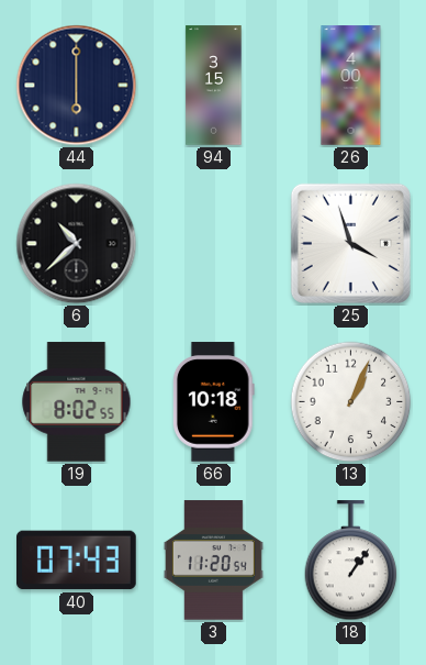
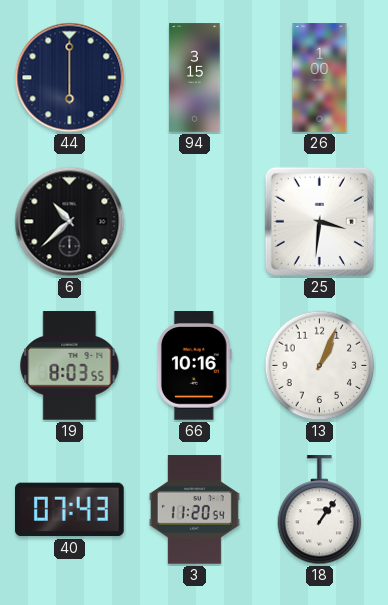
26: 4:00 -> 1:00
25: 3:57 -> 3:31
19: 8:02 -> 8:03
66: 10:18 -> 10:16
